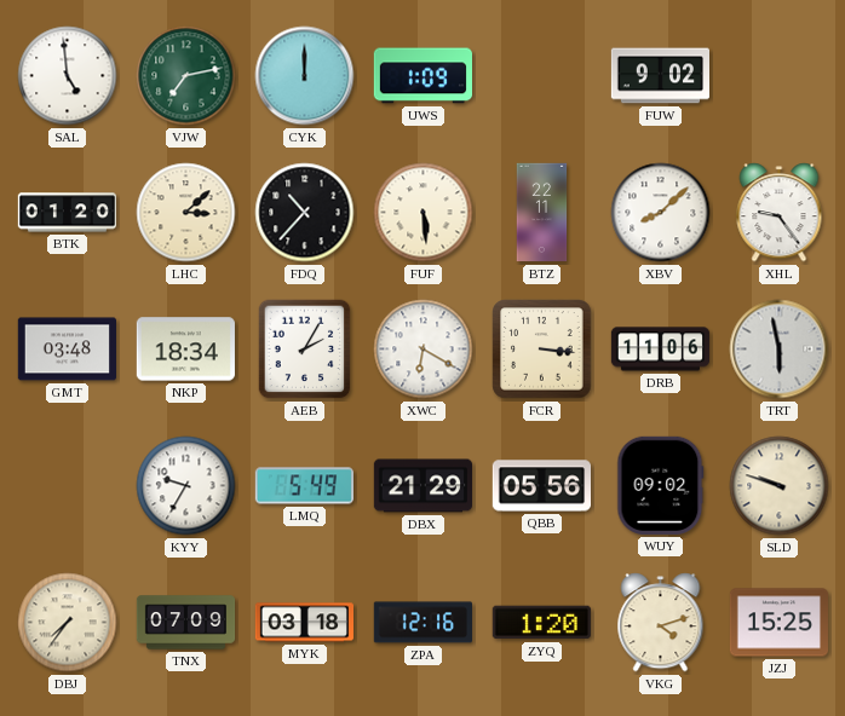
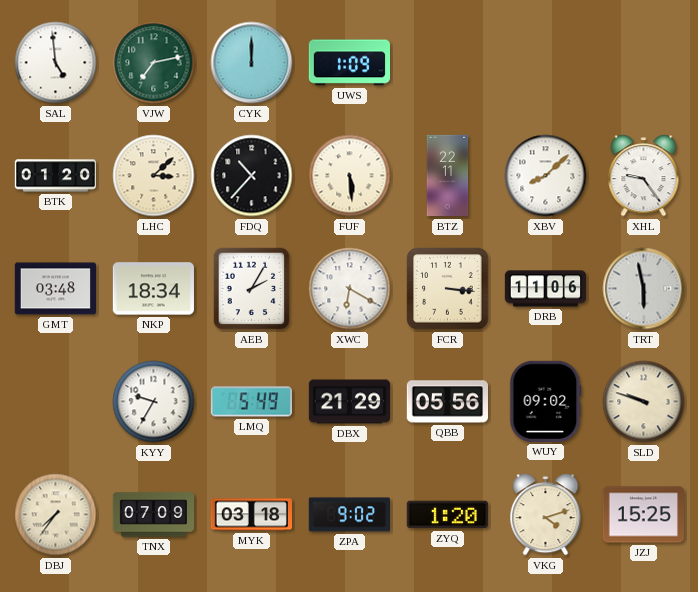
FUW: 9:02 -> none
ZPA: 12:16 -> 9:02
